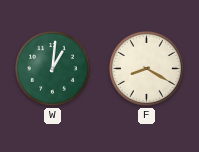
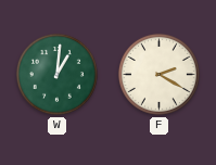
F: 8:20 -> 2:20
